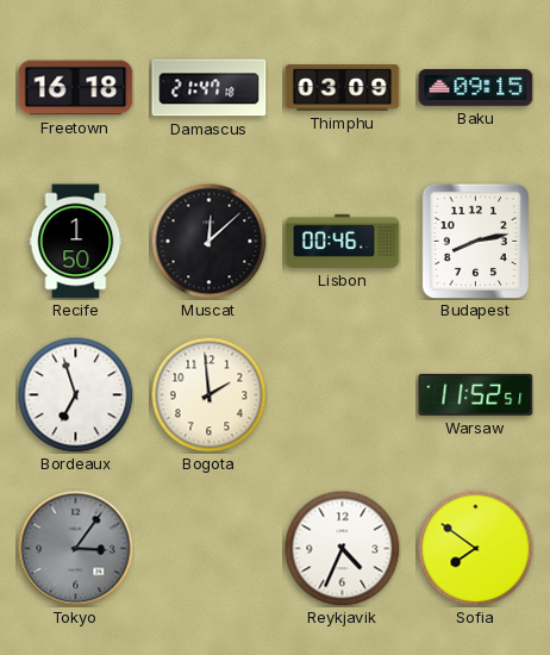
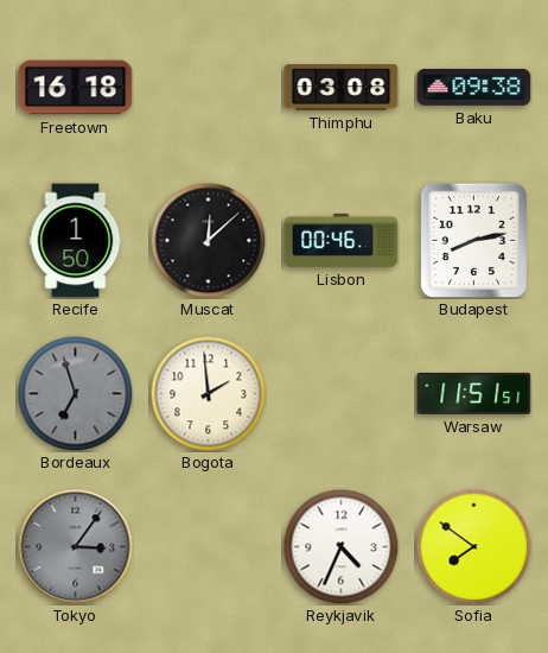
Damascus: 21:47 -> none
Thimphu: 03:09 -> 03:08
Baku: 09:15 -> 09:38
Bordeaux dial: white -> grey
Warsaw: 11:52 -> 11:51
